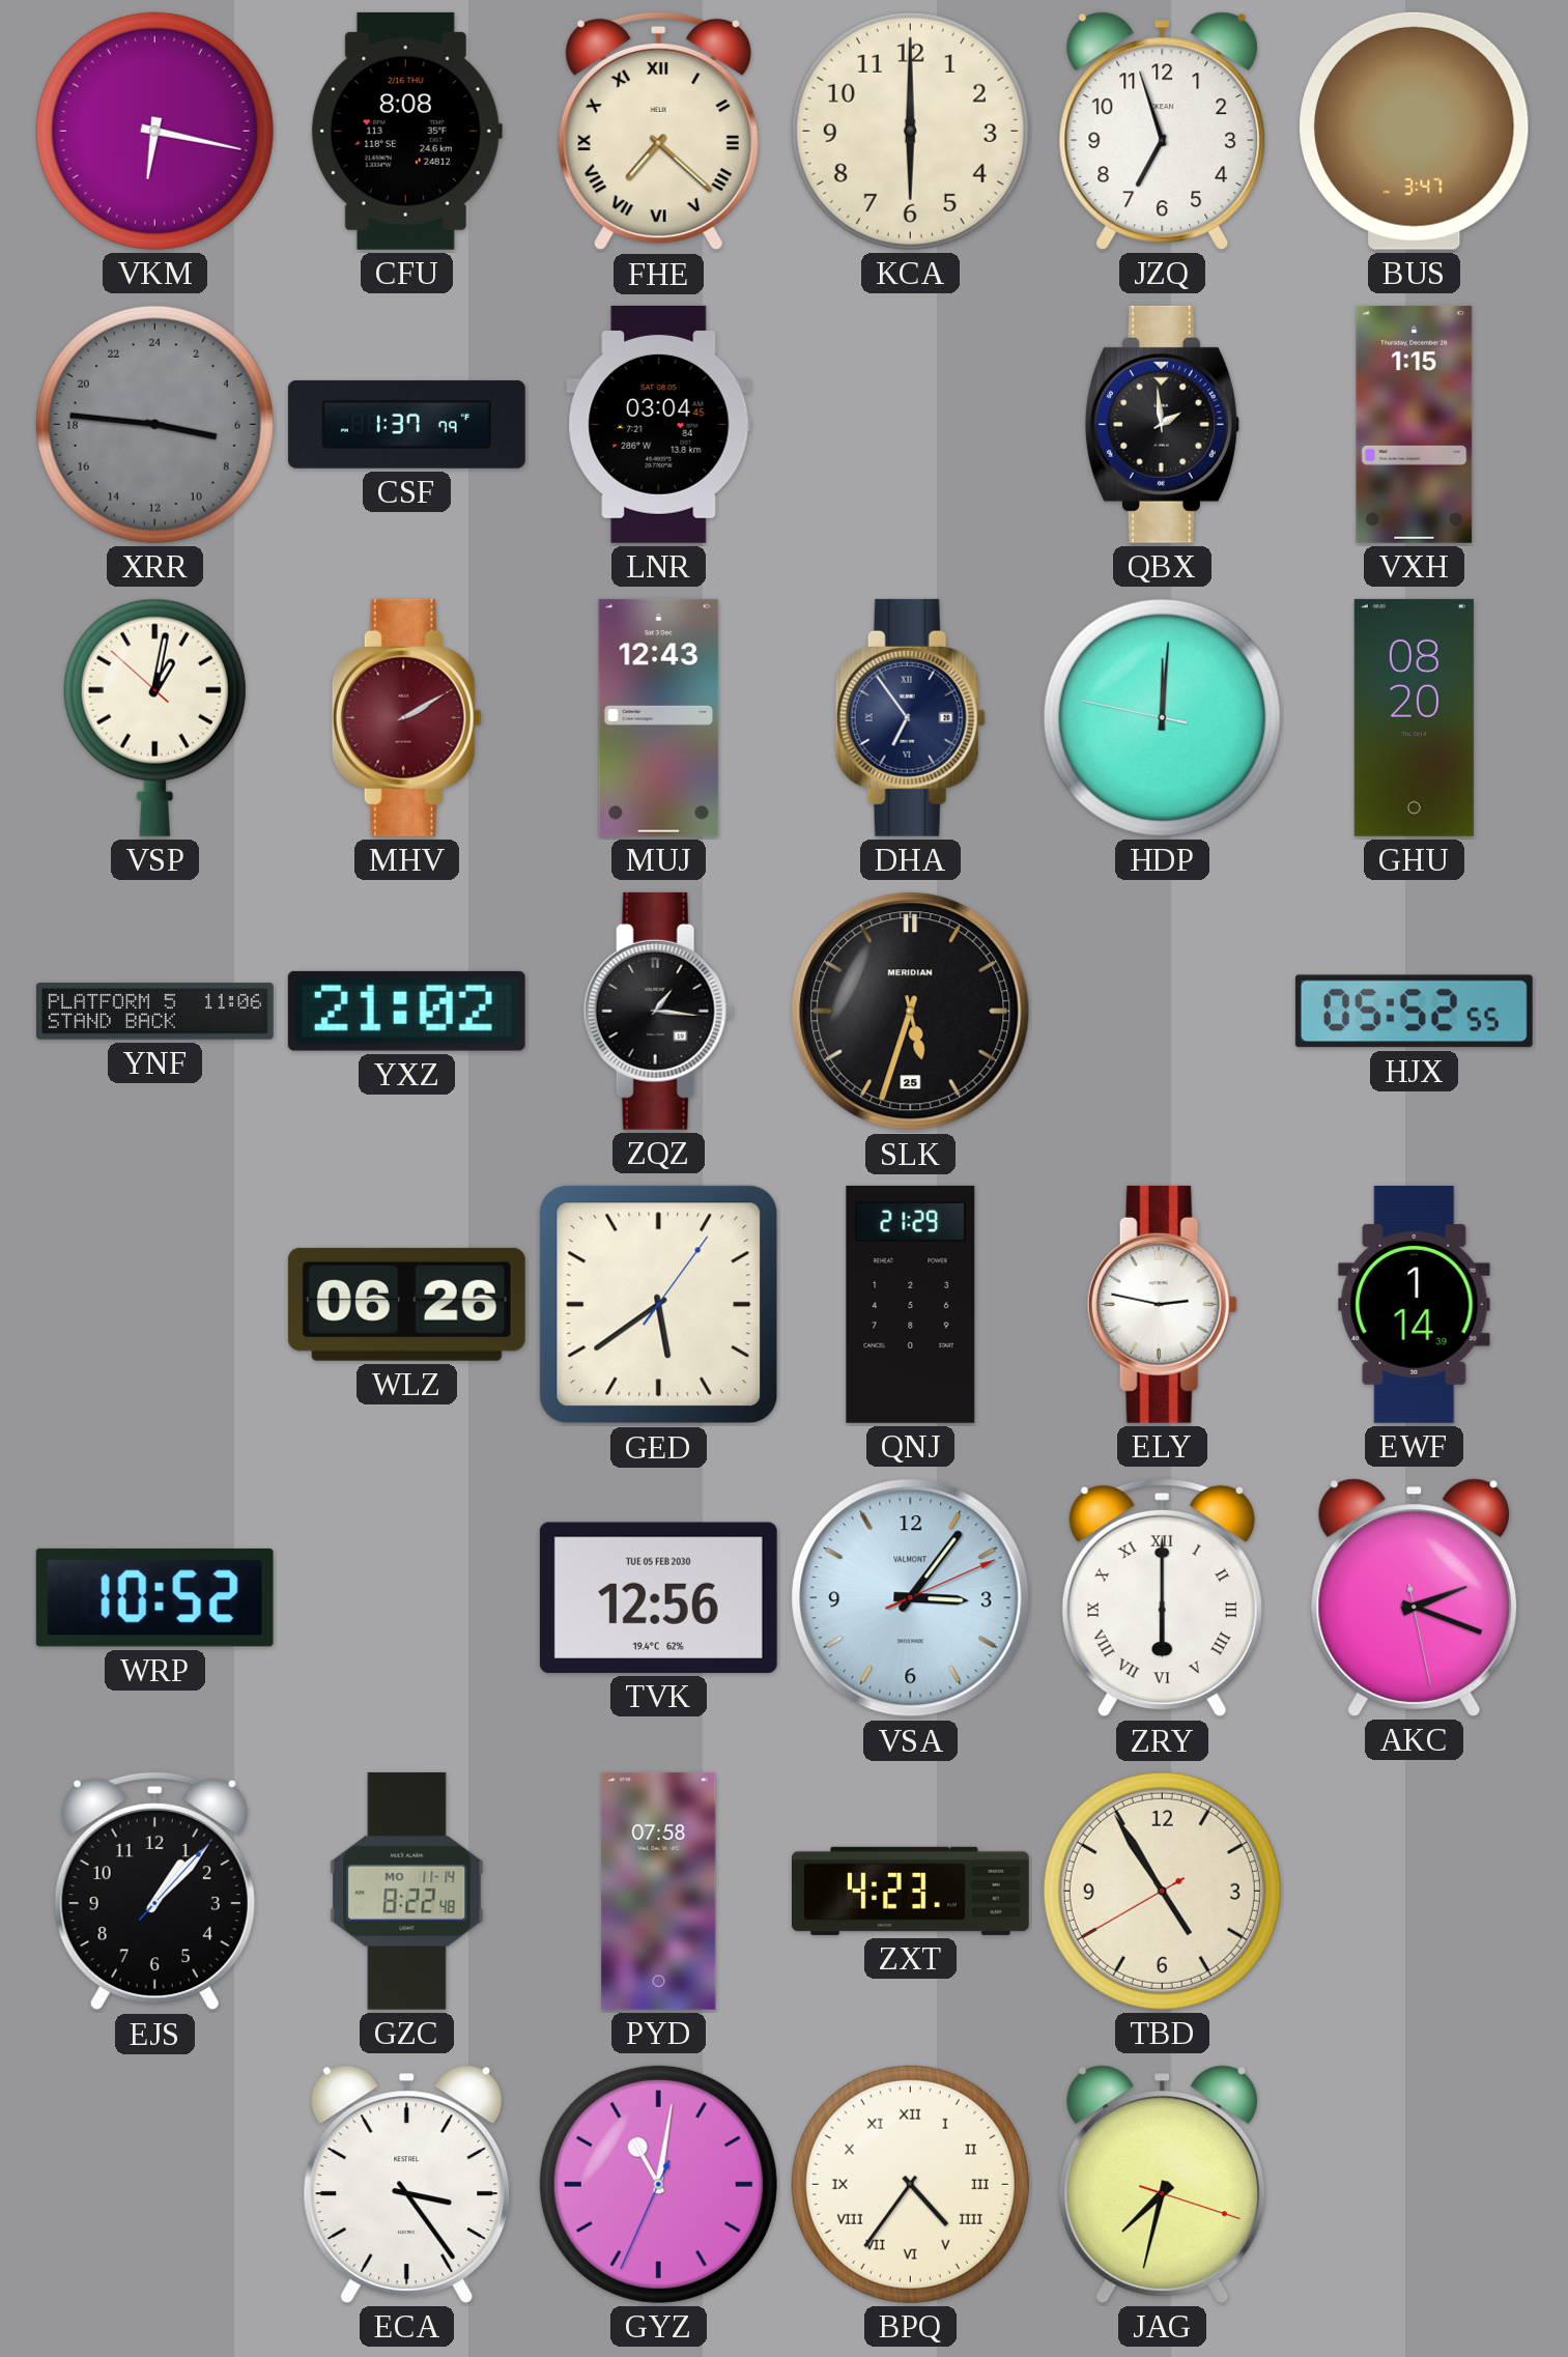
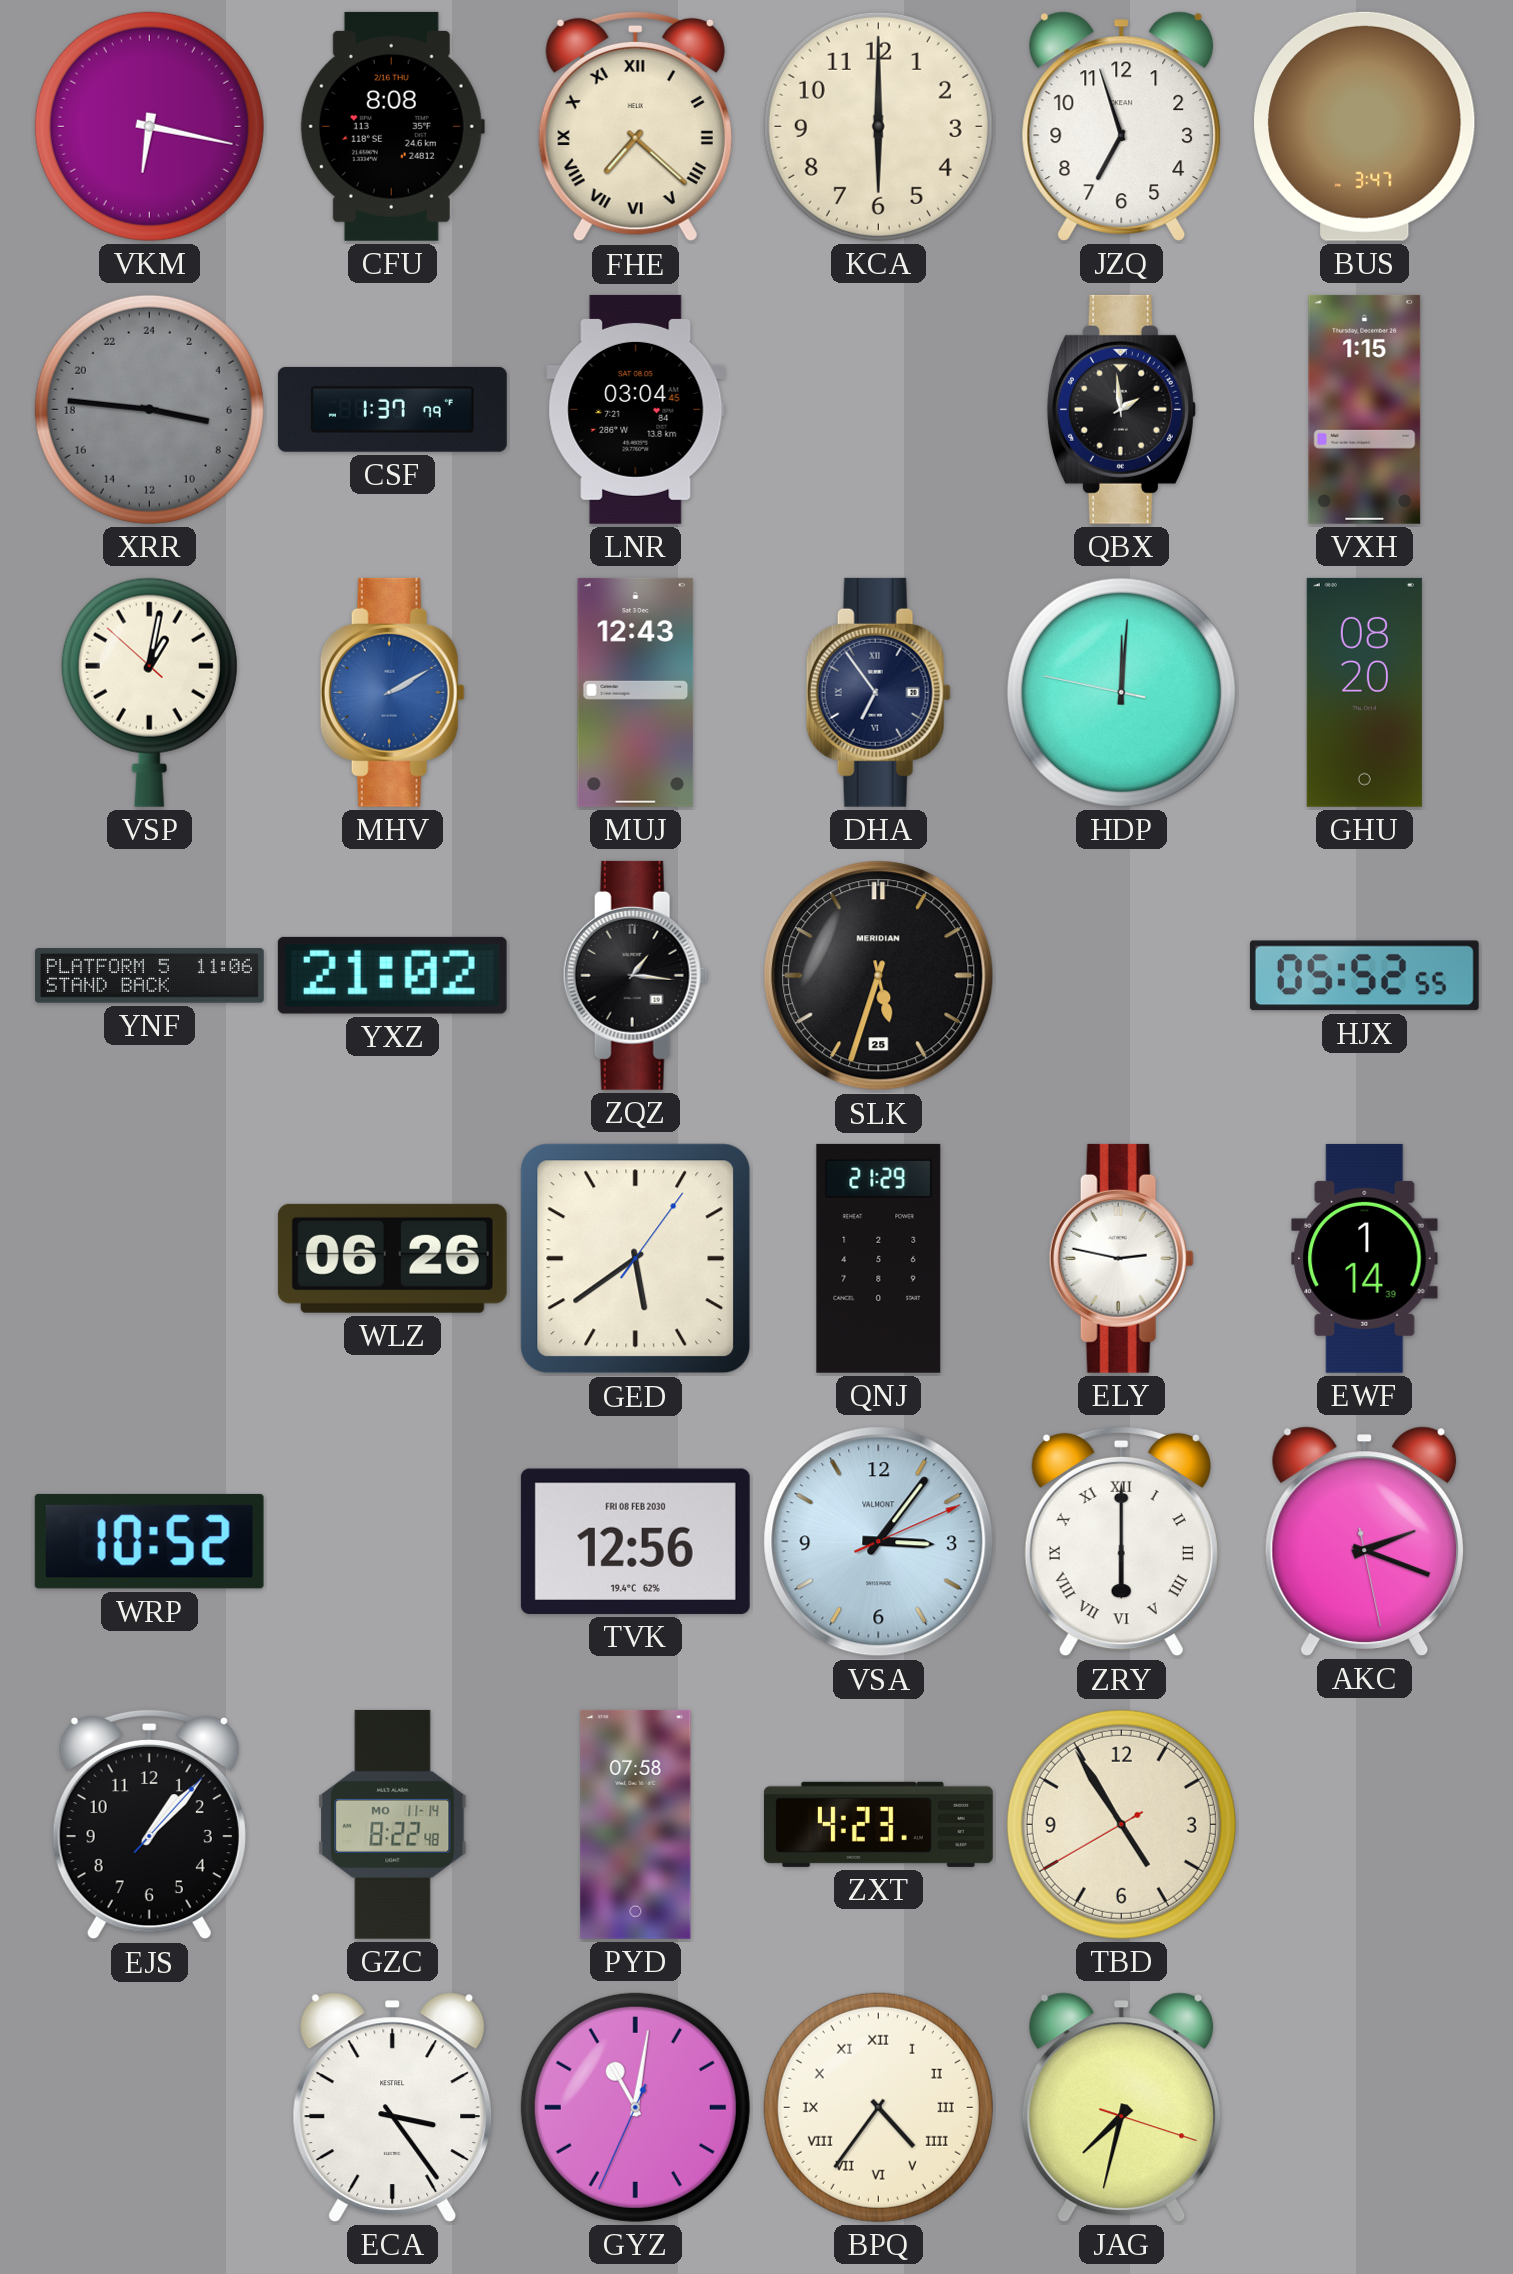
MHV dial: burgundy -> blue
TVK date: TUE 05 FEB 2030 -> FRI 08 FEB 2030
